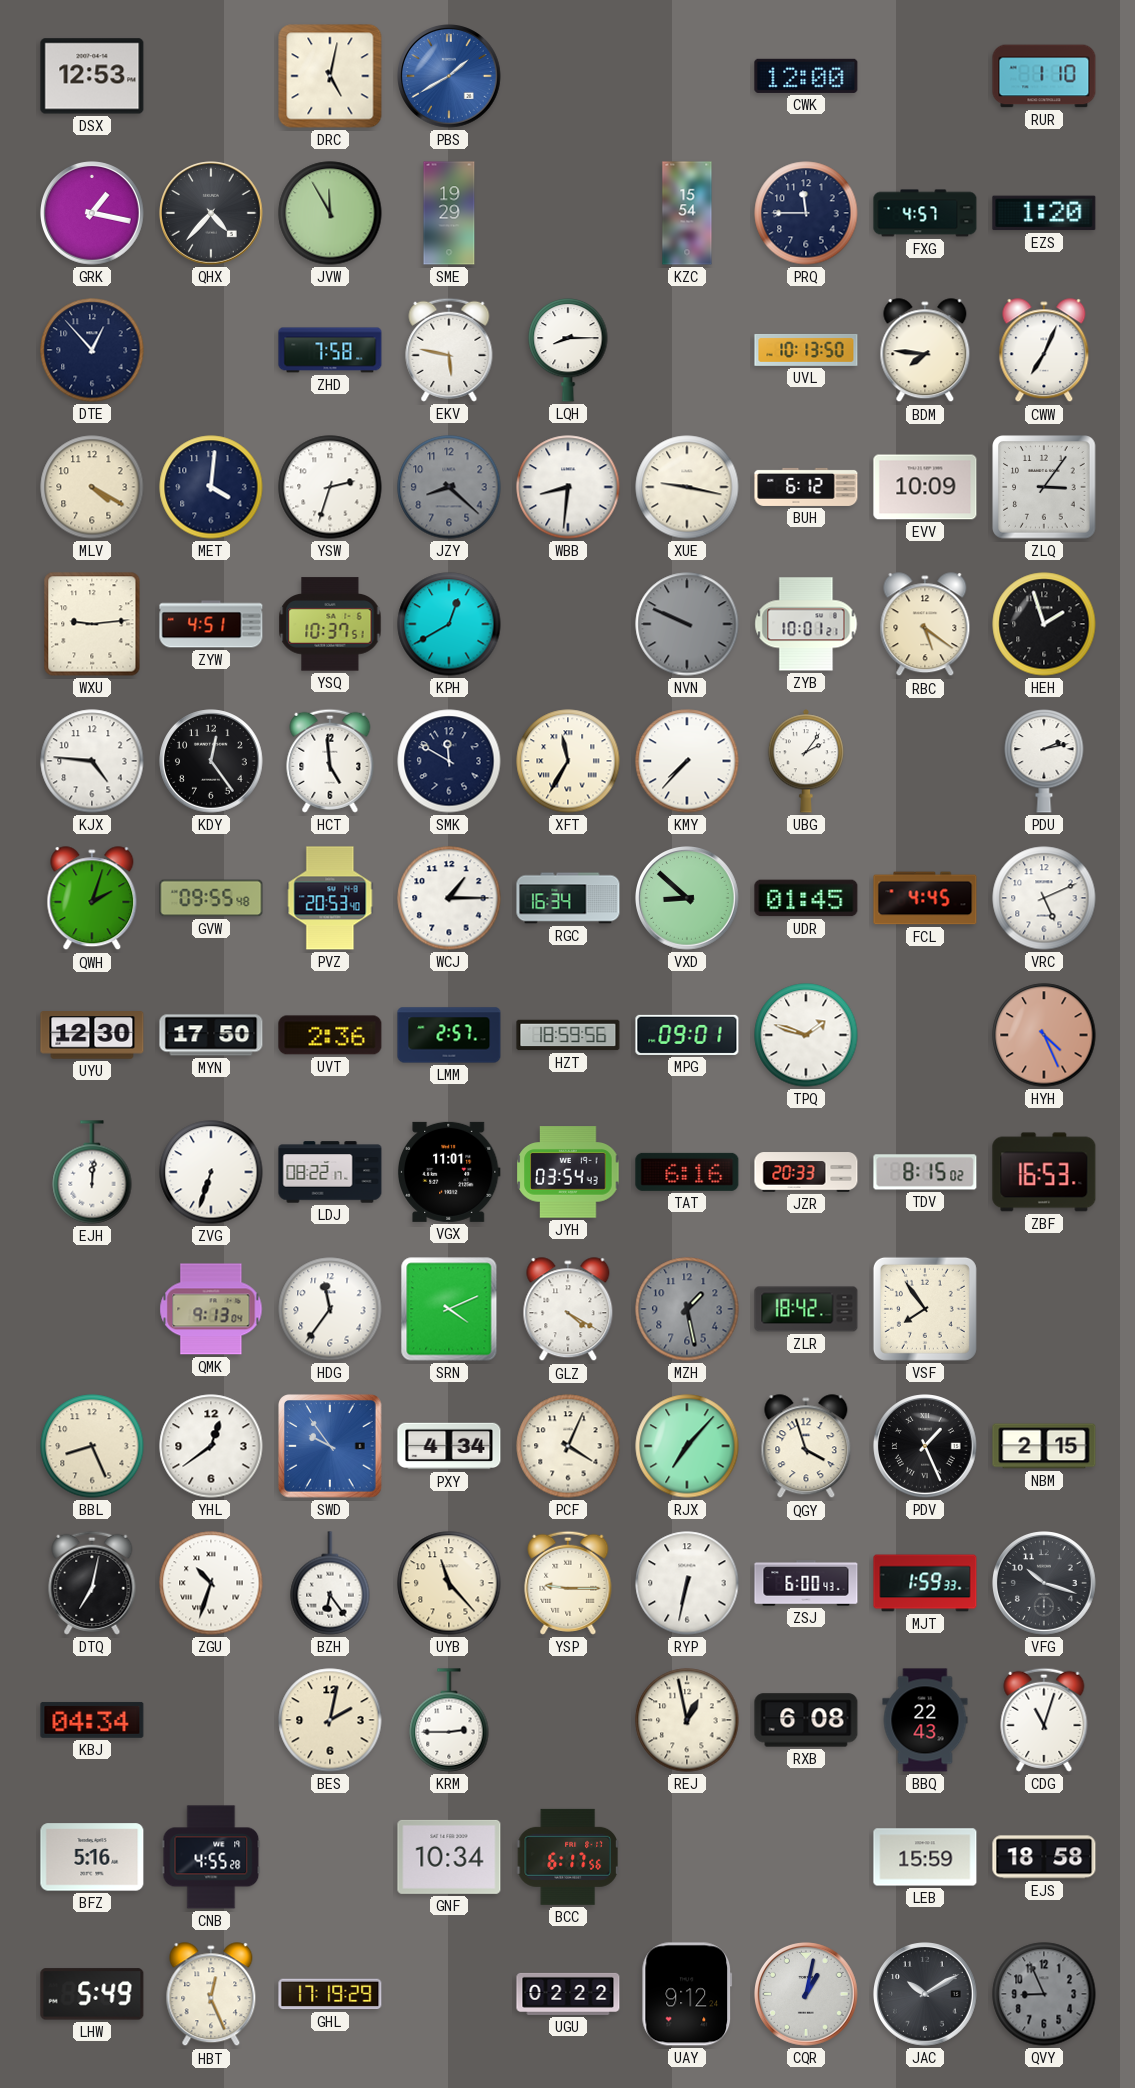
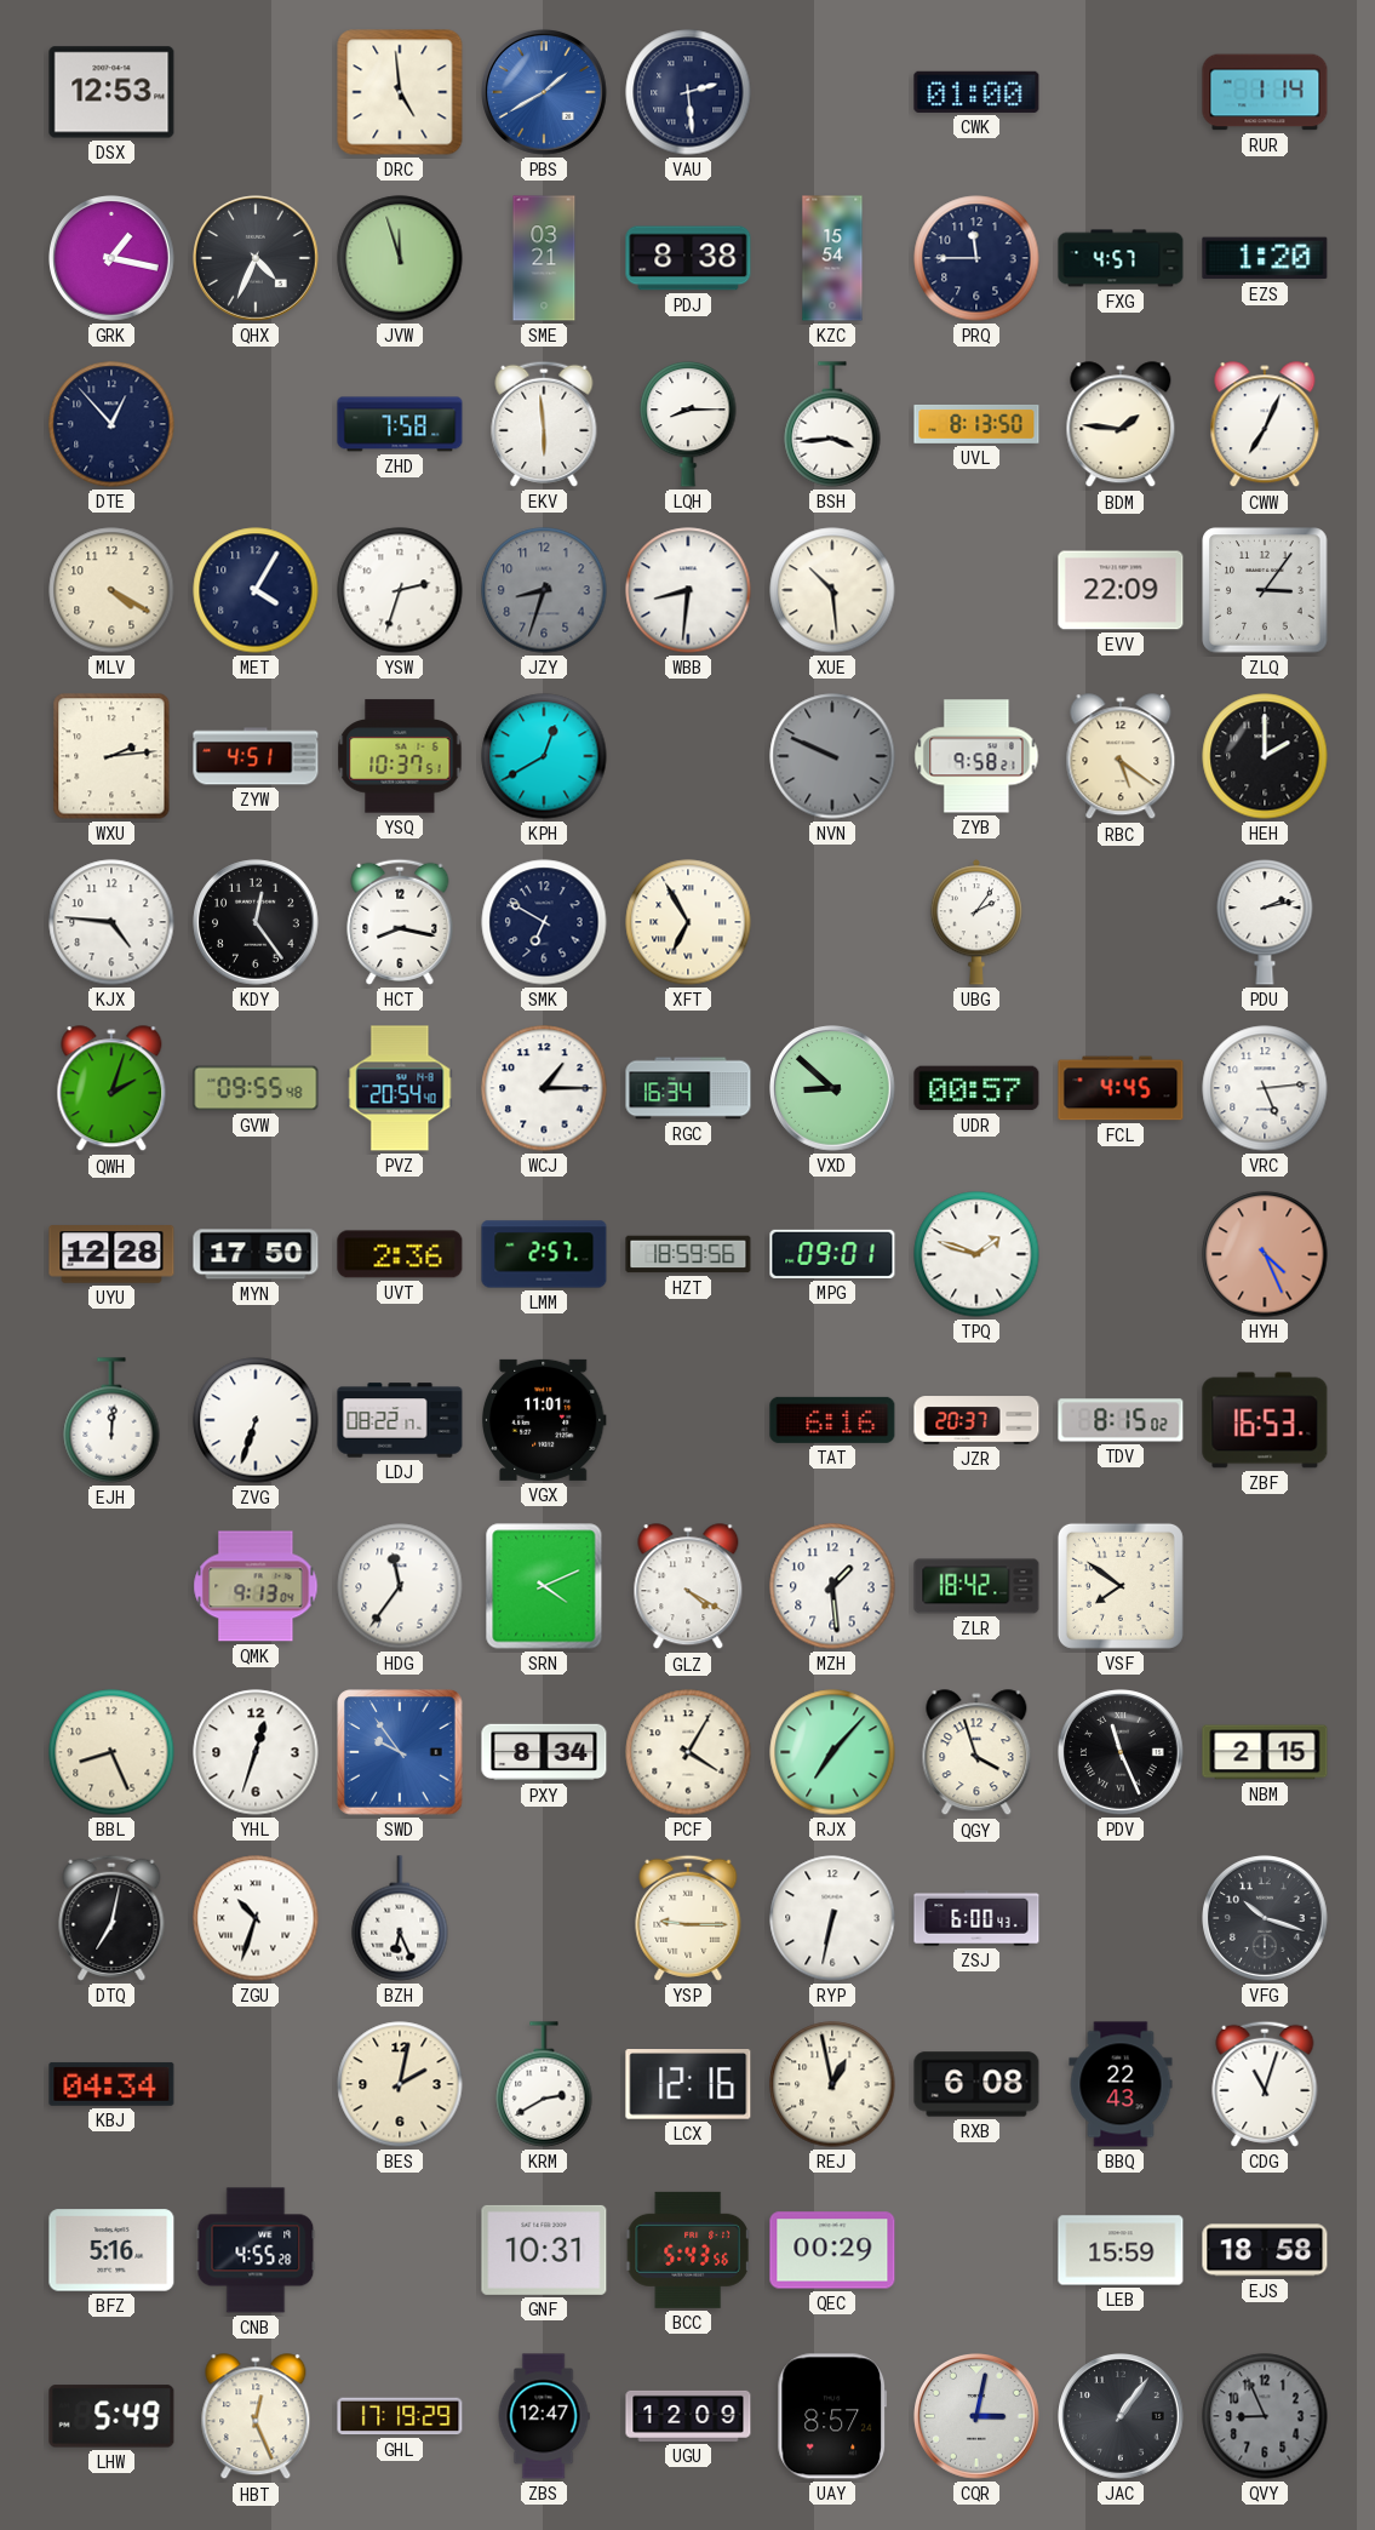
DRC: 5:02 -> 4:59
VAU: none -> 2:29
CWK: 12:00 -> 01:00
RUR: 1:10 -> 1:14
QHX: 4:37 -> 4:34
JVW: 11:55 -> 11:57
SME: 19:29 -> 03:21
PDJ: none -> 8:38
EKV: 5:47 -> 5:59
BSH: none -> 3:44
UVL: 10:13 -> 8:13
BDM: 7:46 -> 1:46
MET: 4:01 -> 4:05
JZY: 8:22 -> 8:33
XUE: 9:17 -> 10:29
BUH: 6:12 -> none
EVV: 10:09 -> 22:09
WXU: 9:14 -> 2:14
ZYB: 10:01 -> 9:58
HEH: 1:57 -> 2:00
HCT: 4:59 -> 8:17
SMK: 11:50 -> 6:50
XFT: 11:35 -> 6:55
KMY: 7:37 -> none
PVZ: 20:53 -> 20:54
UDR: 01:45 -> 00:57
VRC: 5:11 -> 5:14
UYU: 12:30 -> 12:28
JYH: 03:54 -> none
JZR: 20:33 -> 20:37
MZH: 1:28 -> 1:29
MZH dial: grey -> white
VSF: 7:54 -> 7:51
YHL: 12:39 -> 12:33
PXY: 4:34 -> 8:34
PCF: 4:04 -> 4:05
PDV: 1:26 -> 11:26
BZH: 6:24 -> 6:26
UYB: 11:23 -> none
MJT: 1:59 -> none
KRM: 2:45 -> 2:40
LCX: none -> 12:16
GNF: 10:34 -> 10:31
BCC: 6:17 -> 5:43
QEC: none -> 00:29
ZBS: none -> 12:47
UGU: 02:22 -> 12:09
UAY: 9:12 -> 8:57
CQR: 1:02 -> 3:02
JAC: 10:10 -> 1:06
